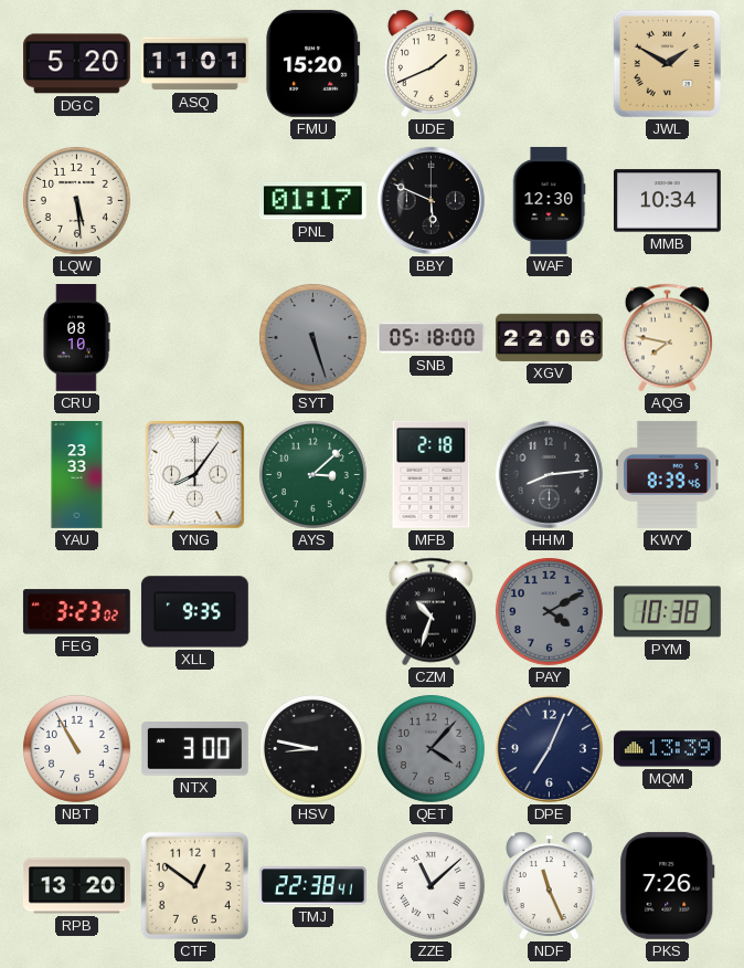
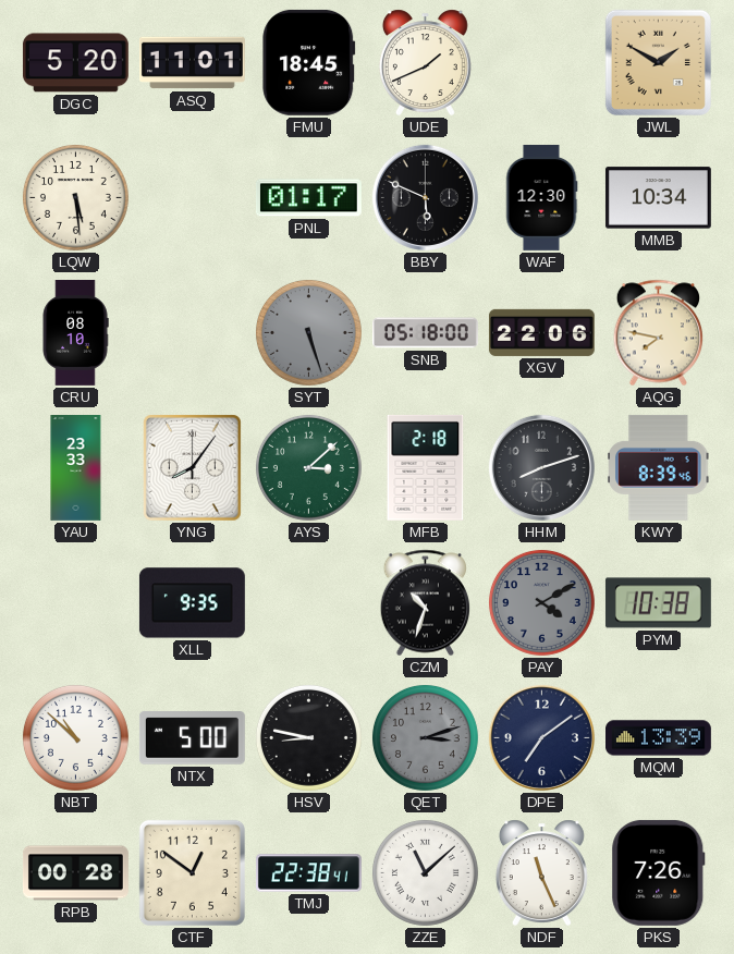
FMU: 15:20 -> 18:45
HHM: 8:14 -> 8:12
FEG: 3:23 -> none
NBT: 10:55 -> 10:52
NTX: 3:00 -> 5:00
QET: 4:07 -> 3:12
DPE: 7:04 -> 7:09
RPB: 13:20 -> 00:28
